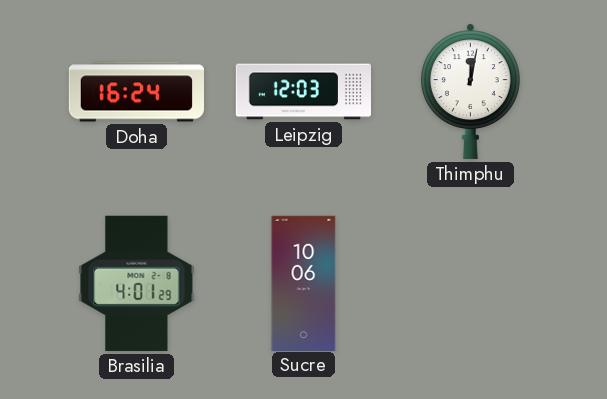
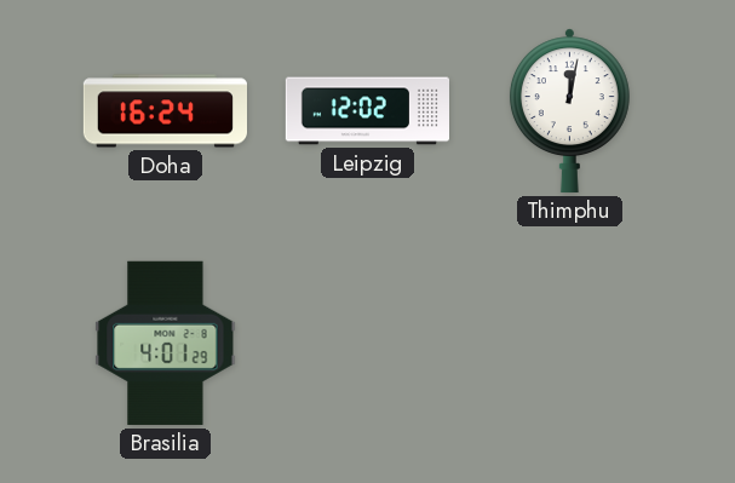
Leipzig: 12:03 -> 12:02
Sucre: 10:06 -> none
